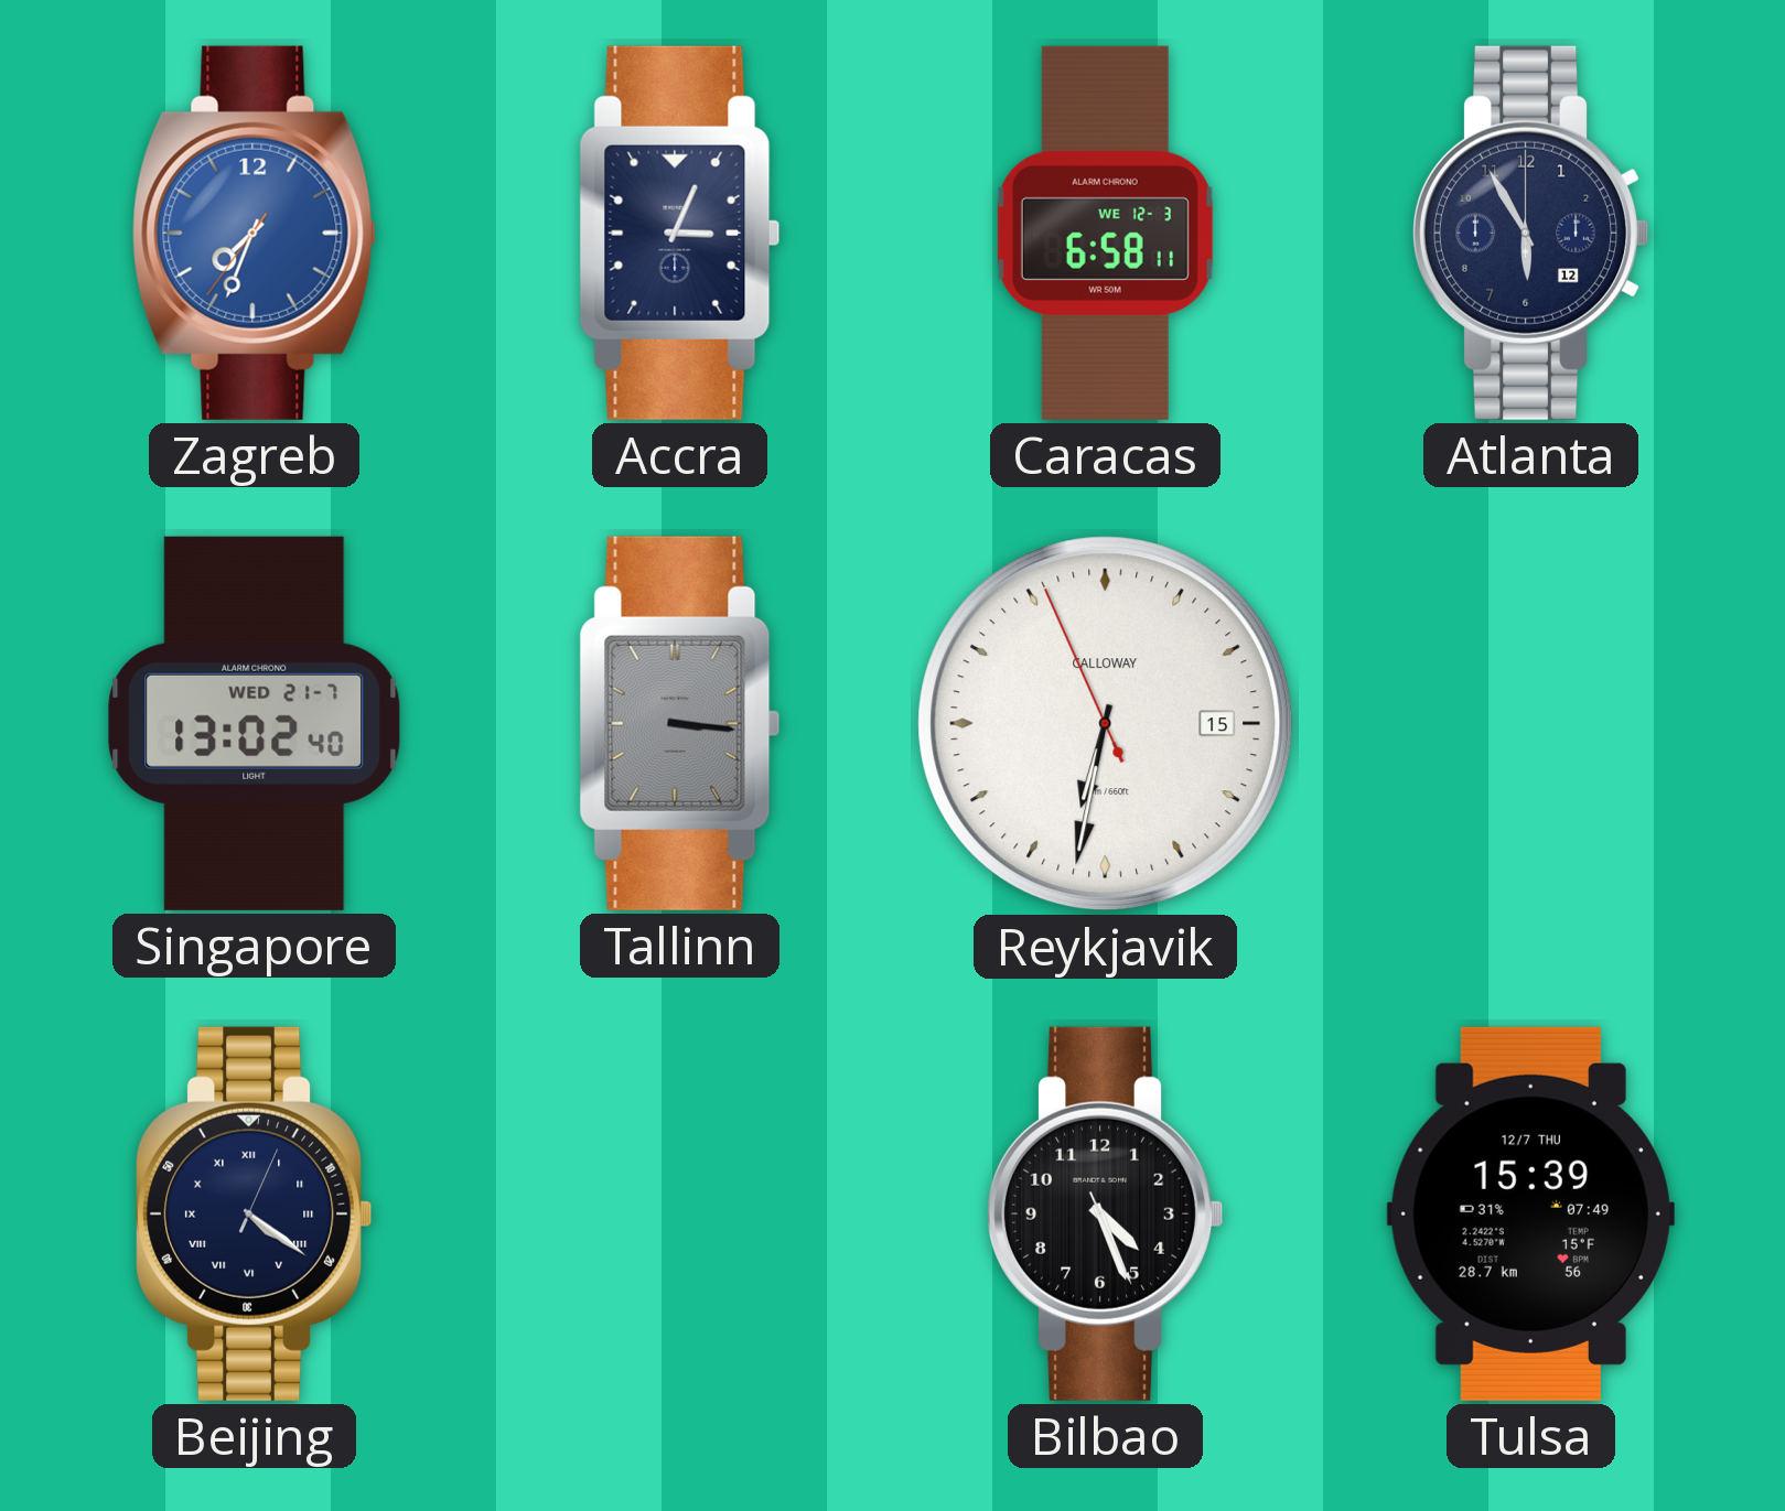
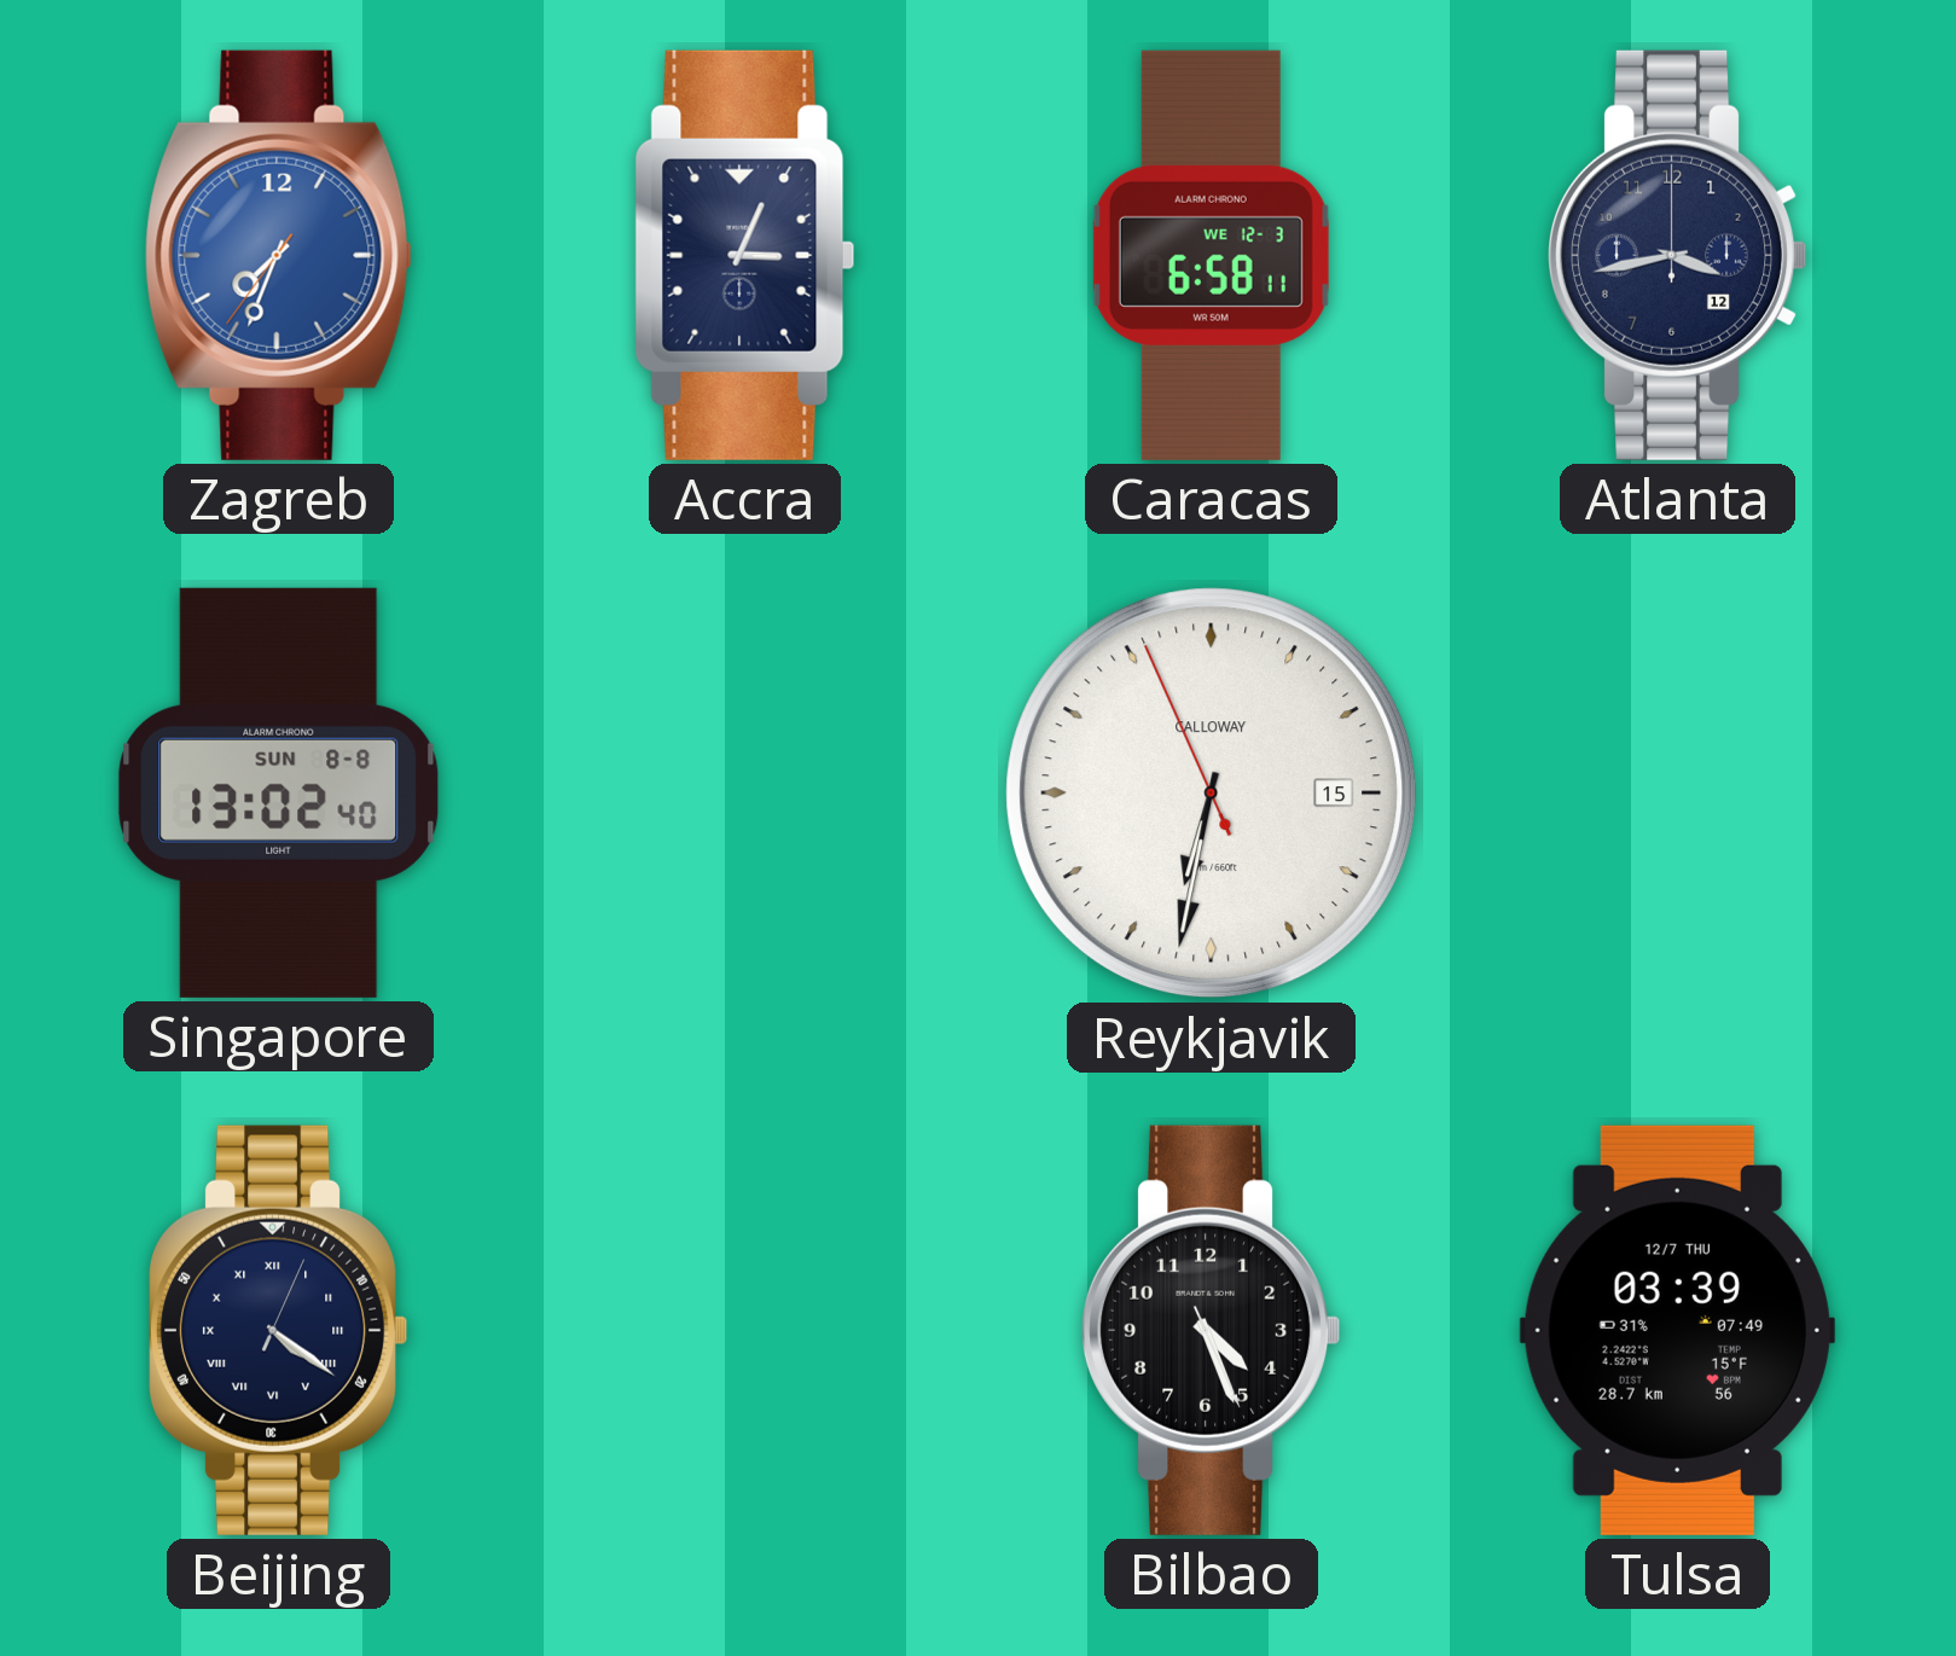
Atlanta: 5:55 -> 3:43
Singapore date: WED 21-7 -> SUN 8-8
Tallinn: 3:16 -> none
Tulsa: 15:39 -> 03:39
